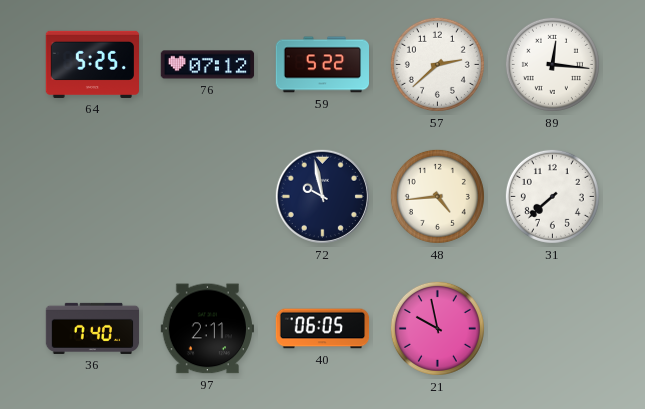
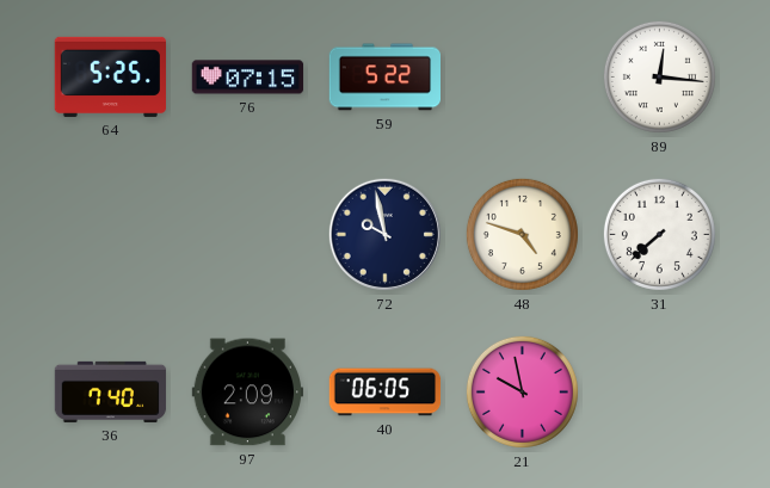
76: 07:12 -> 07:15
57: 2:38 -> none
48: 4:44 -> 4:48
97: 2:11 -> 2:09
